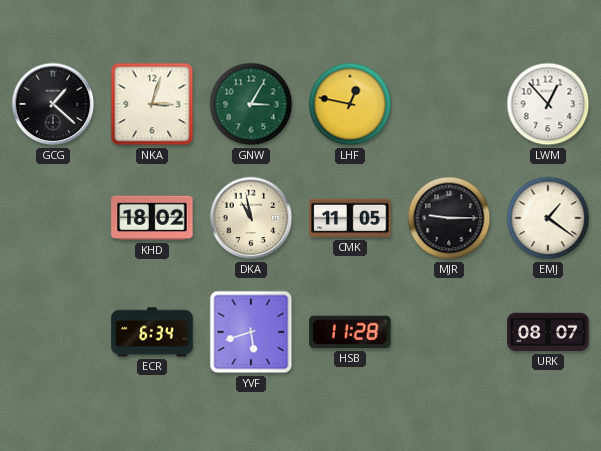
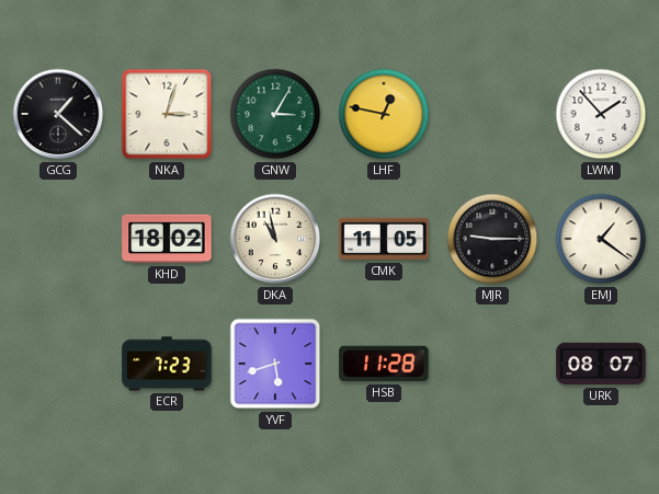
LWM: 12:53 -> 1:53
ECR: 6:34 -> 7:23
